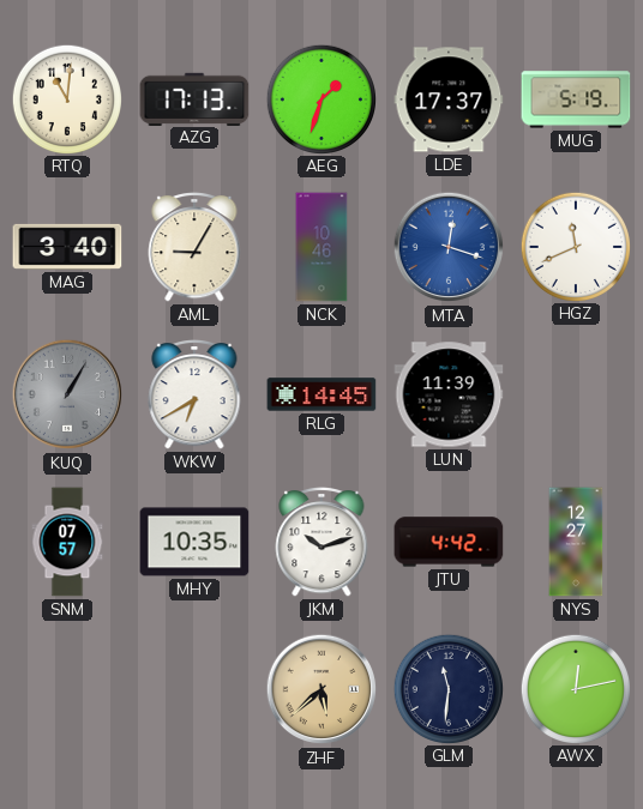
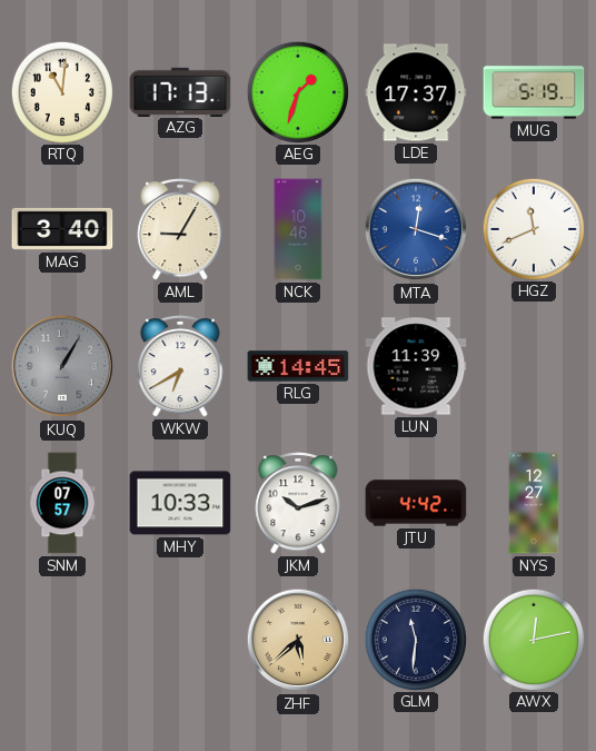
MHY: 10:35 -> 10:33
